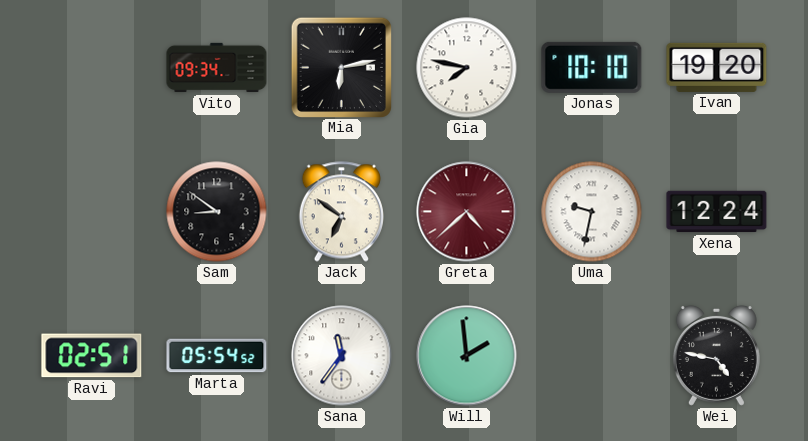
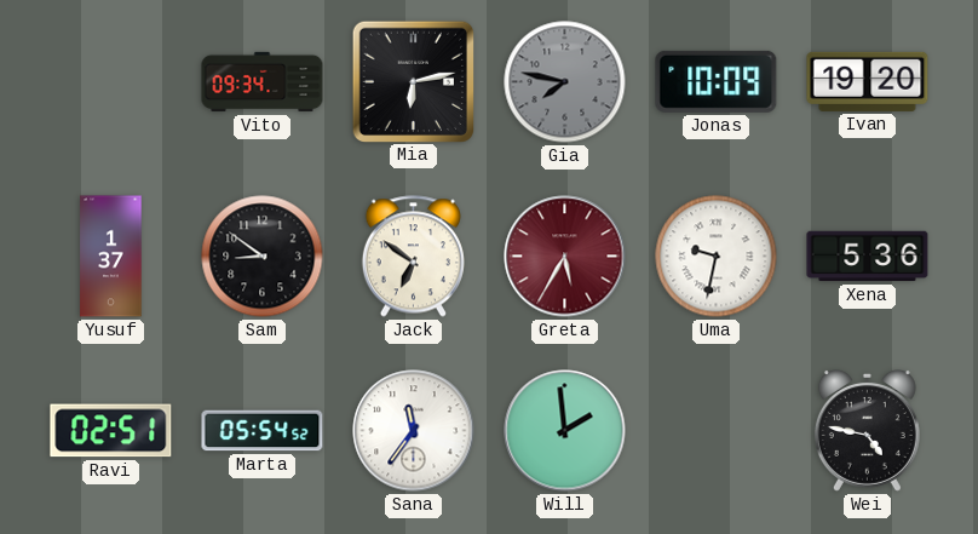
Gia dial: white -> grey
Jonas: 10:10 -> 10:09
Yusuf: none -> 1:37
Greta: 4:38 -> 5:35
Xena: 12:24 -> 5:36
